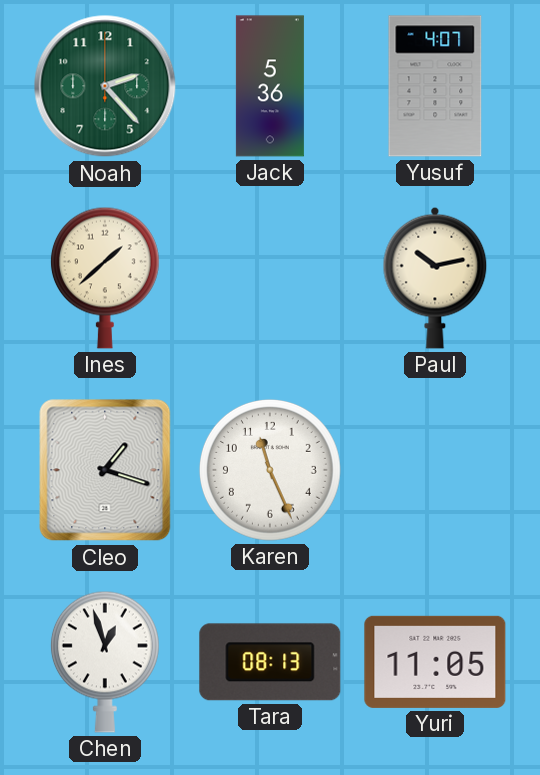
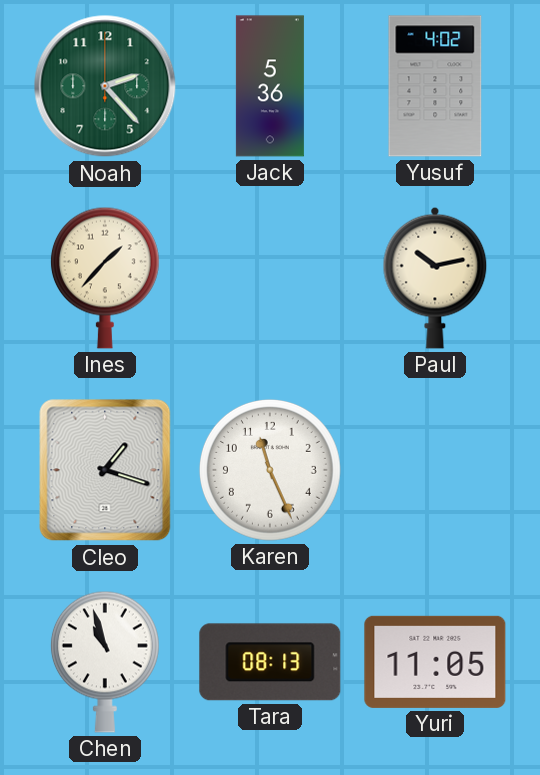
Yusuf: 4:07 -> 4:02
Ines: 1:38 -> 1:37
Chen: 12:57 -> 10:57
